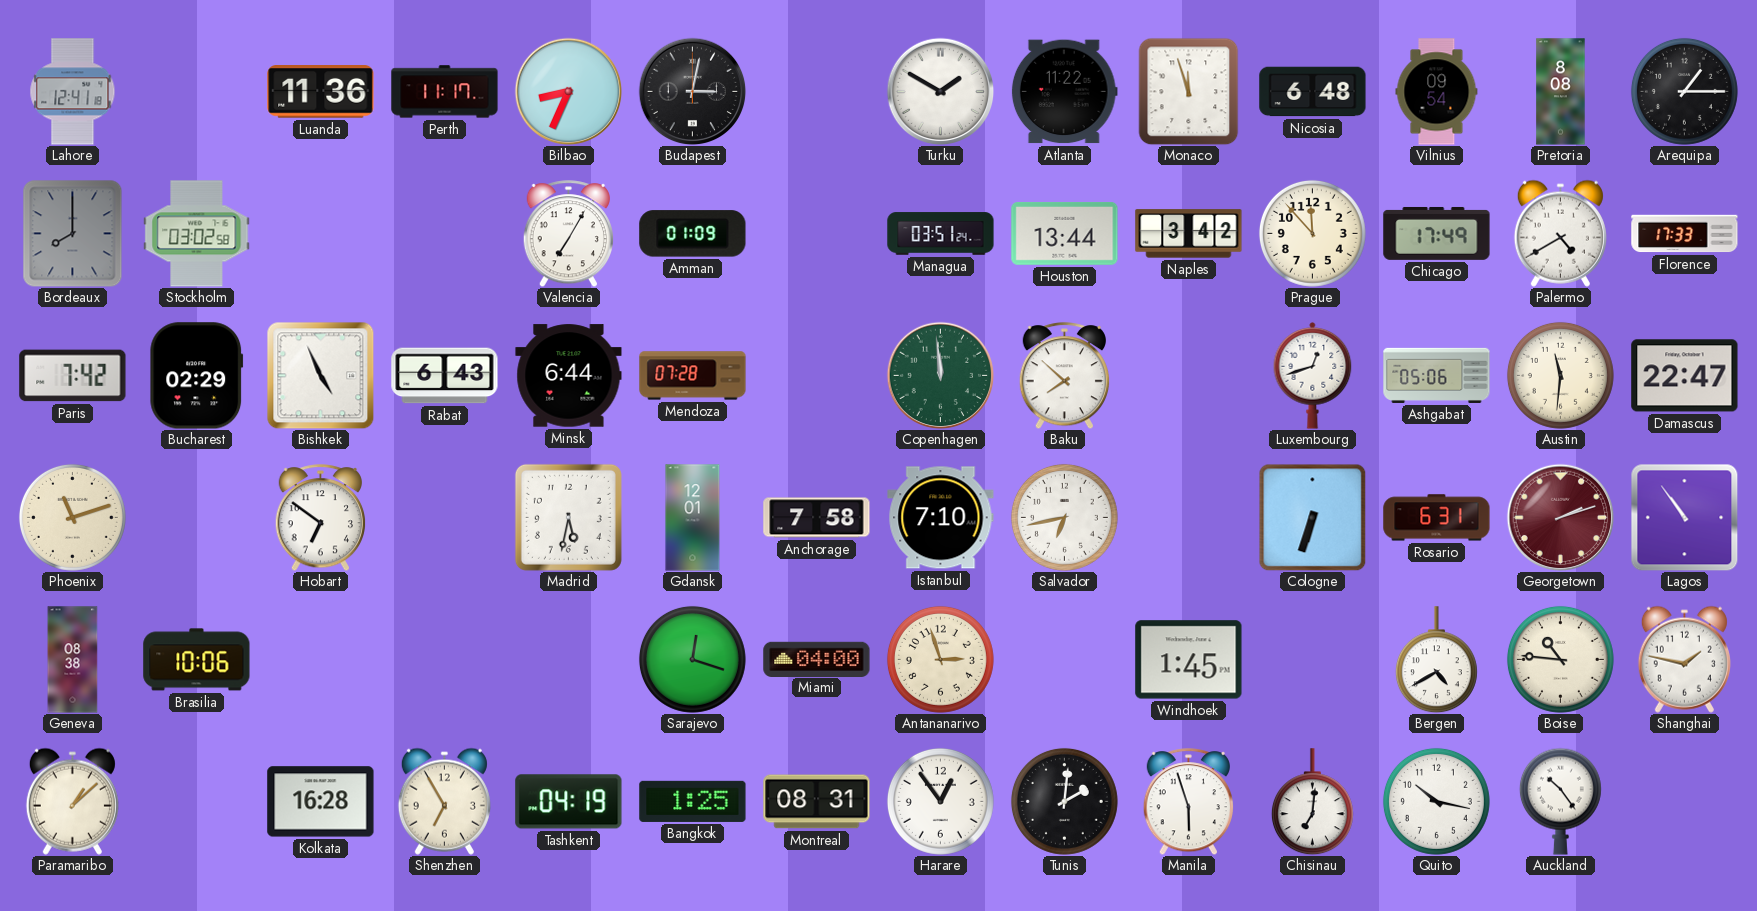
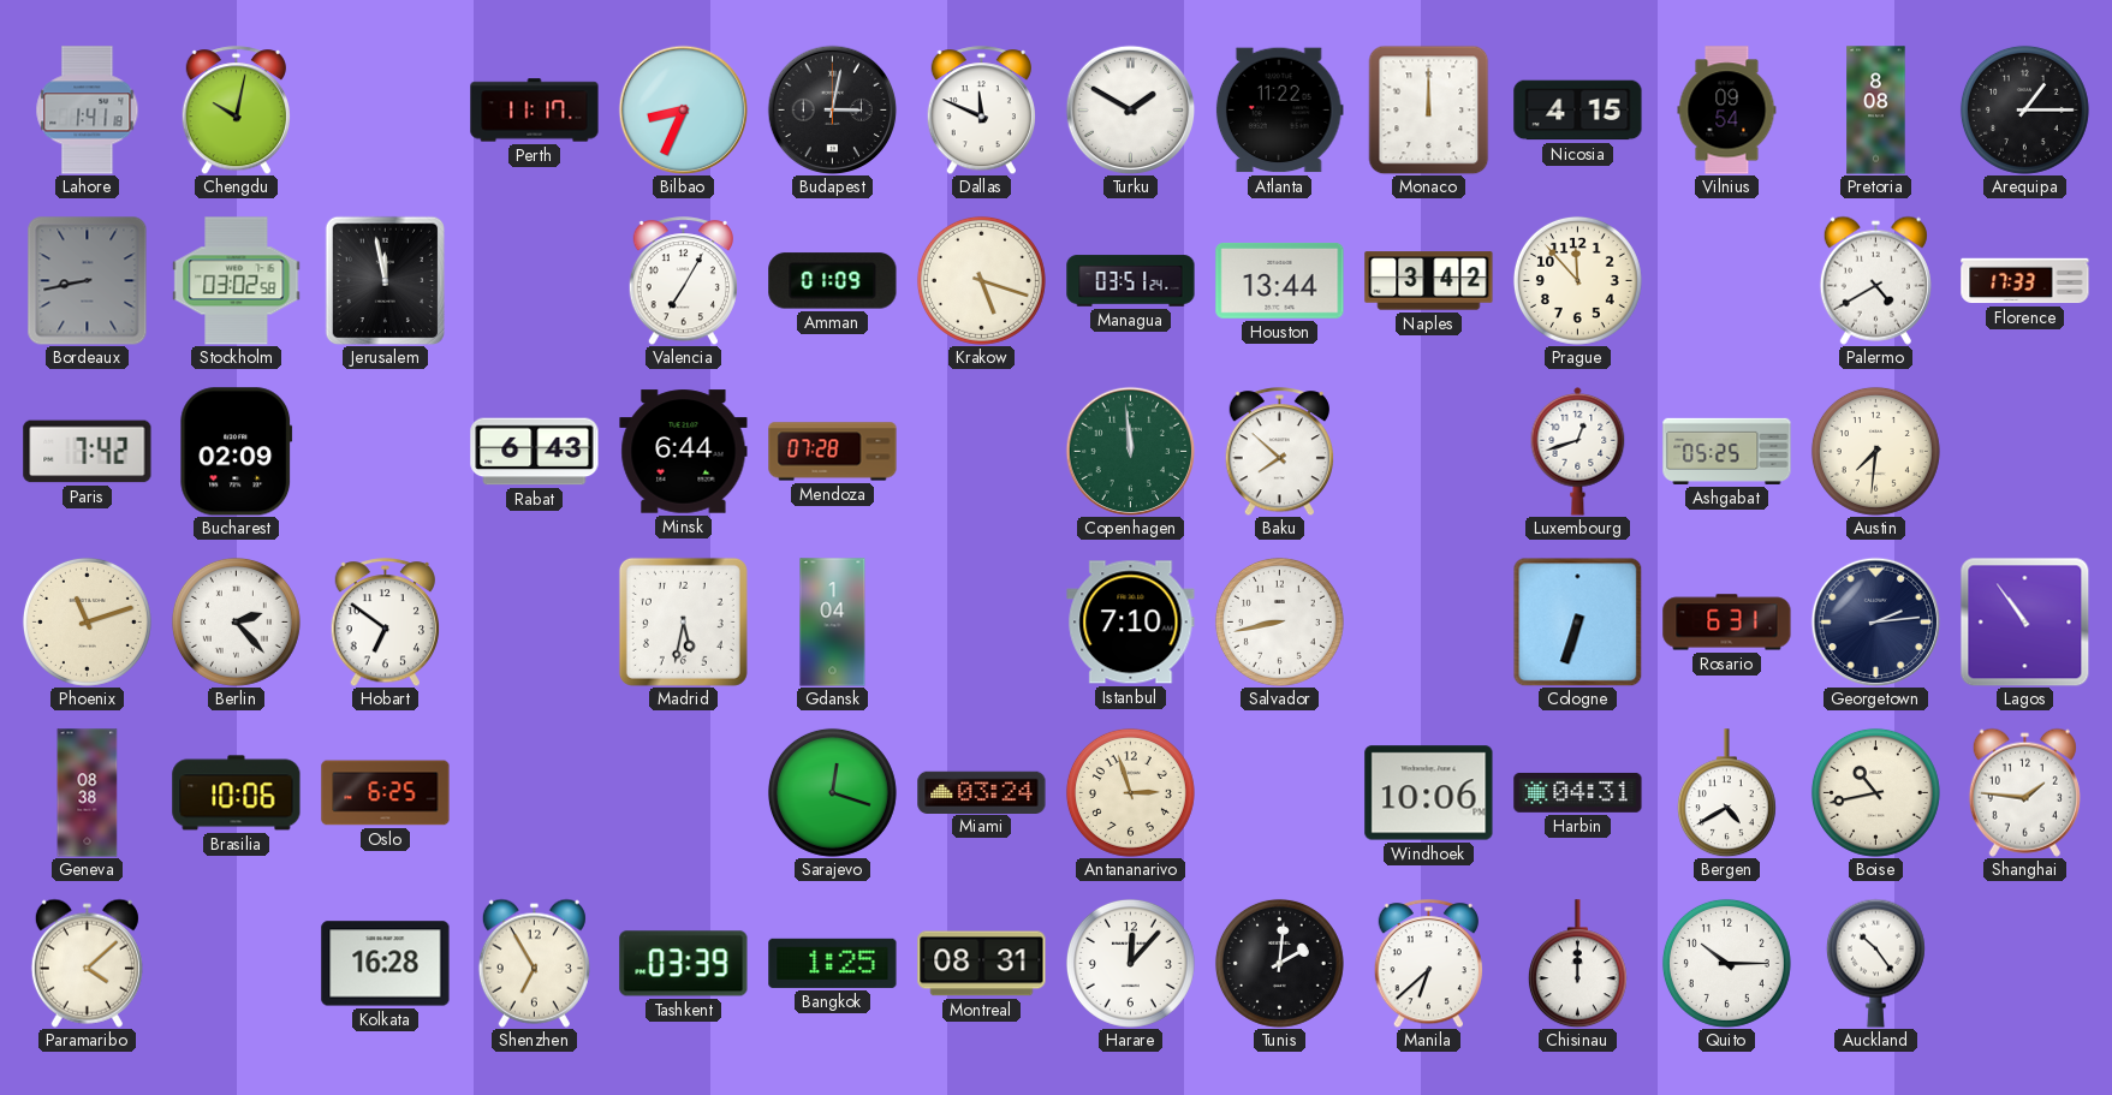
Lahore: 12:41 -> 1:41
Chengdu: none -> 10:02
Luanda: 11:36 -> none
Dallas: none -> 11:49
Monaco: 11:57 -> 12:00
Nicosia: 6:48 -> 4:15
Bordeaux: 8:00 -> 8:43
Jerusalem: none -> 11:58
Krakow: none -> 5:18
Chicago: 17:49 -> none
Bucharest: 02:29 -> 02:09
Bishkek: 4:56 -> none
Ashgabat: 05:06 -> 05:25
Austin: 11:31 -> 7:31
Damascus: 22:47 -> none
Berlin: none -> 2:23
Gdansk: 12:01 -> 1:04
Anchorage: 7:58 -> none
Salvador: 6:43 -> 8:43
Georgetown: 2:12 -> 2:14
Georgetown dial: burgundy -> navy
Oslo: none -> 6:25
Miami: 04:00 -> 03:24
Windhoek: 1:45 -> 10:06
Harbin: none -> 04:31
Boise: 10:46 -> 10:43
Shanghai: 1:47 -> 1:46
Paramaribo: 1:08 -> 4:08
Tashkent: 04:19 -> 03:39
Harare: 12:54 -> 12:07
Manila: 5:57 -> 6:38
Chisinau: 7:01 -> 12:00
Quito: 10:17 -> 10:15
